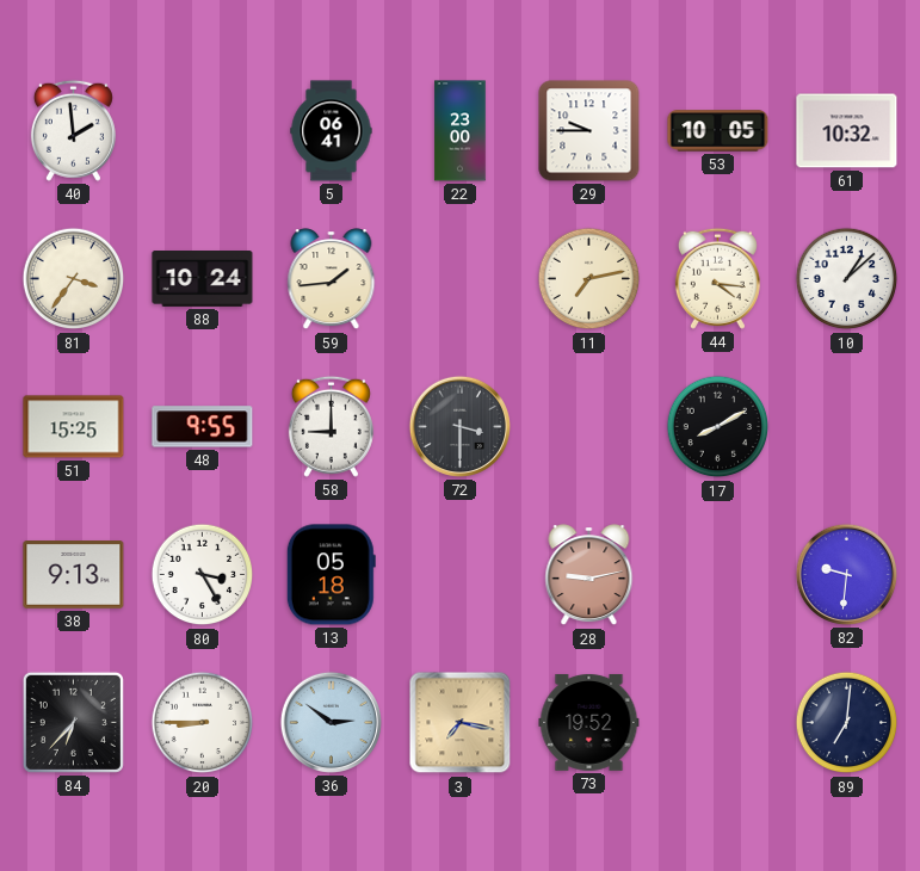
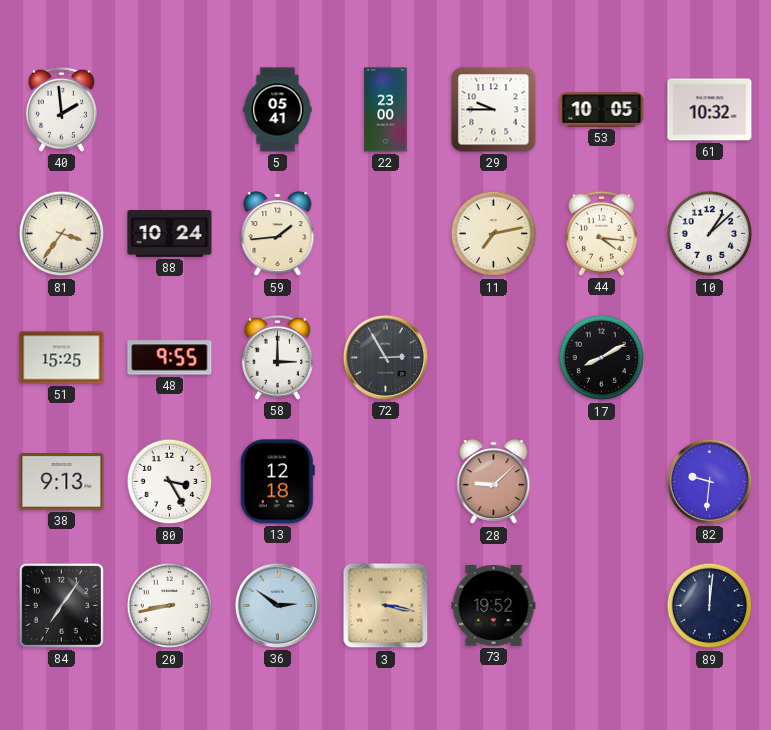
5: 06:41 -> 05:41
58: 9:00 -> 3:00
72: 3:30 -> 2:55
13: 05:18 -> 12:18
28: 9:13 -> 9:08
84: 6:37 -> 7:06
20: 8:45 -> 8:43
3: 7:17 -> 3:17
89: 7:01 -> 12:01
